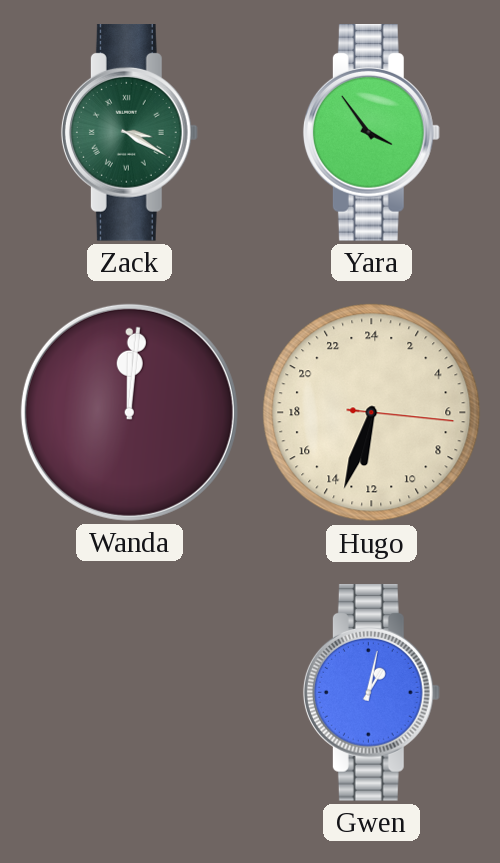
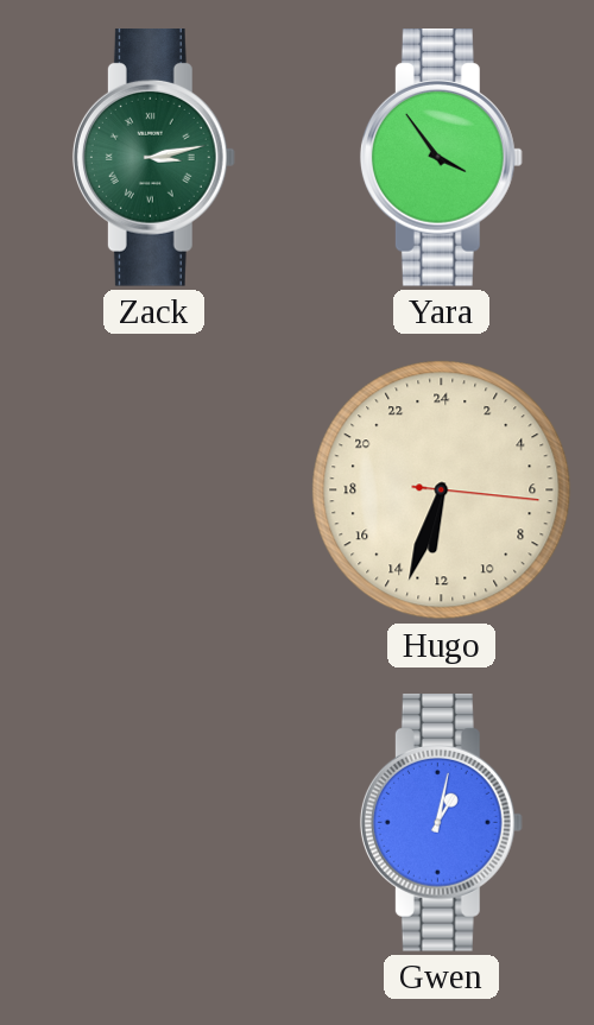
Zack: 3:20 -> 3:13
Wanda: 12:01 -> none
